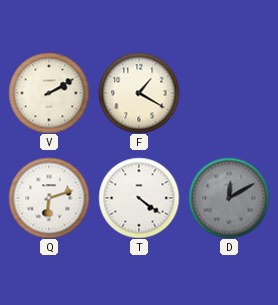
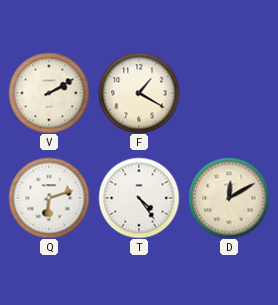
T: 4:21 -> 4:24
D dial: grey -> cream
